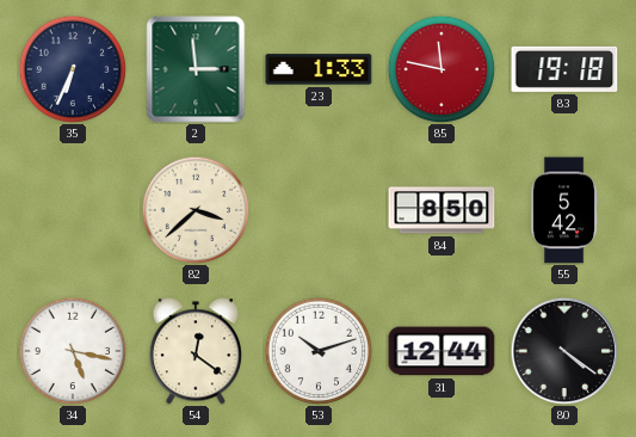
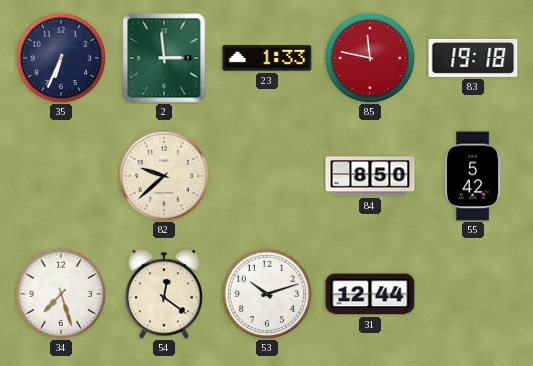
82: 3:38 -> 9:38
34: 5:17 -> 7:27
80: 4:21 -> none
